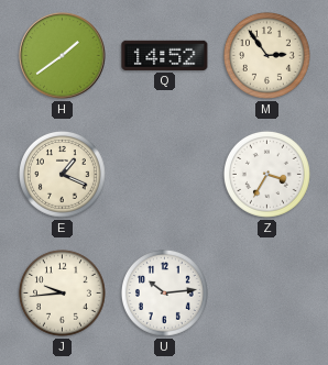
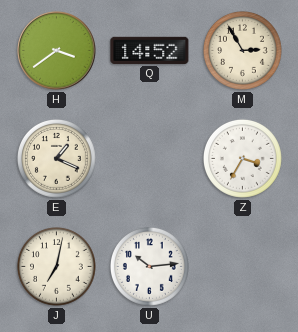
H: 1:39 -> 3:39
M: 2:54 -> 2:55
J: 9:44 -> 7:02
